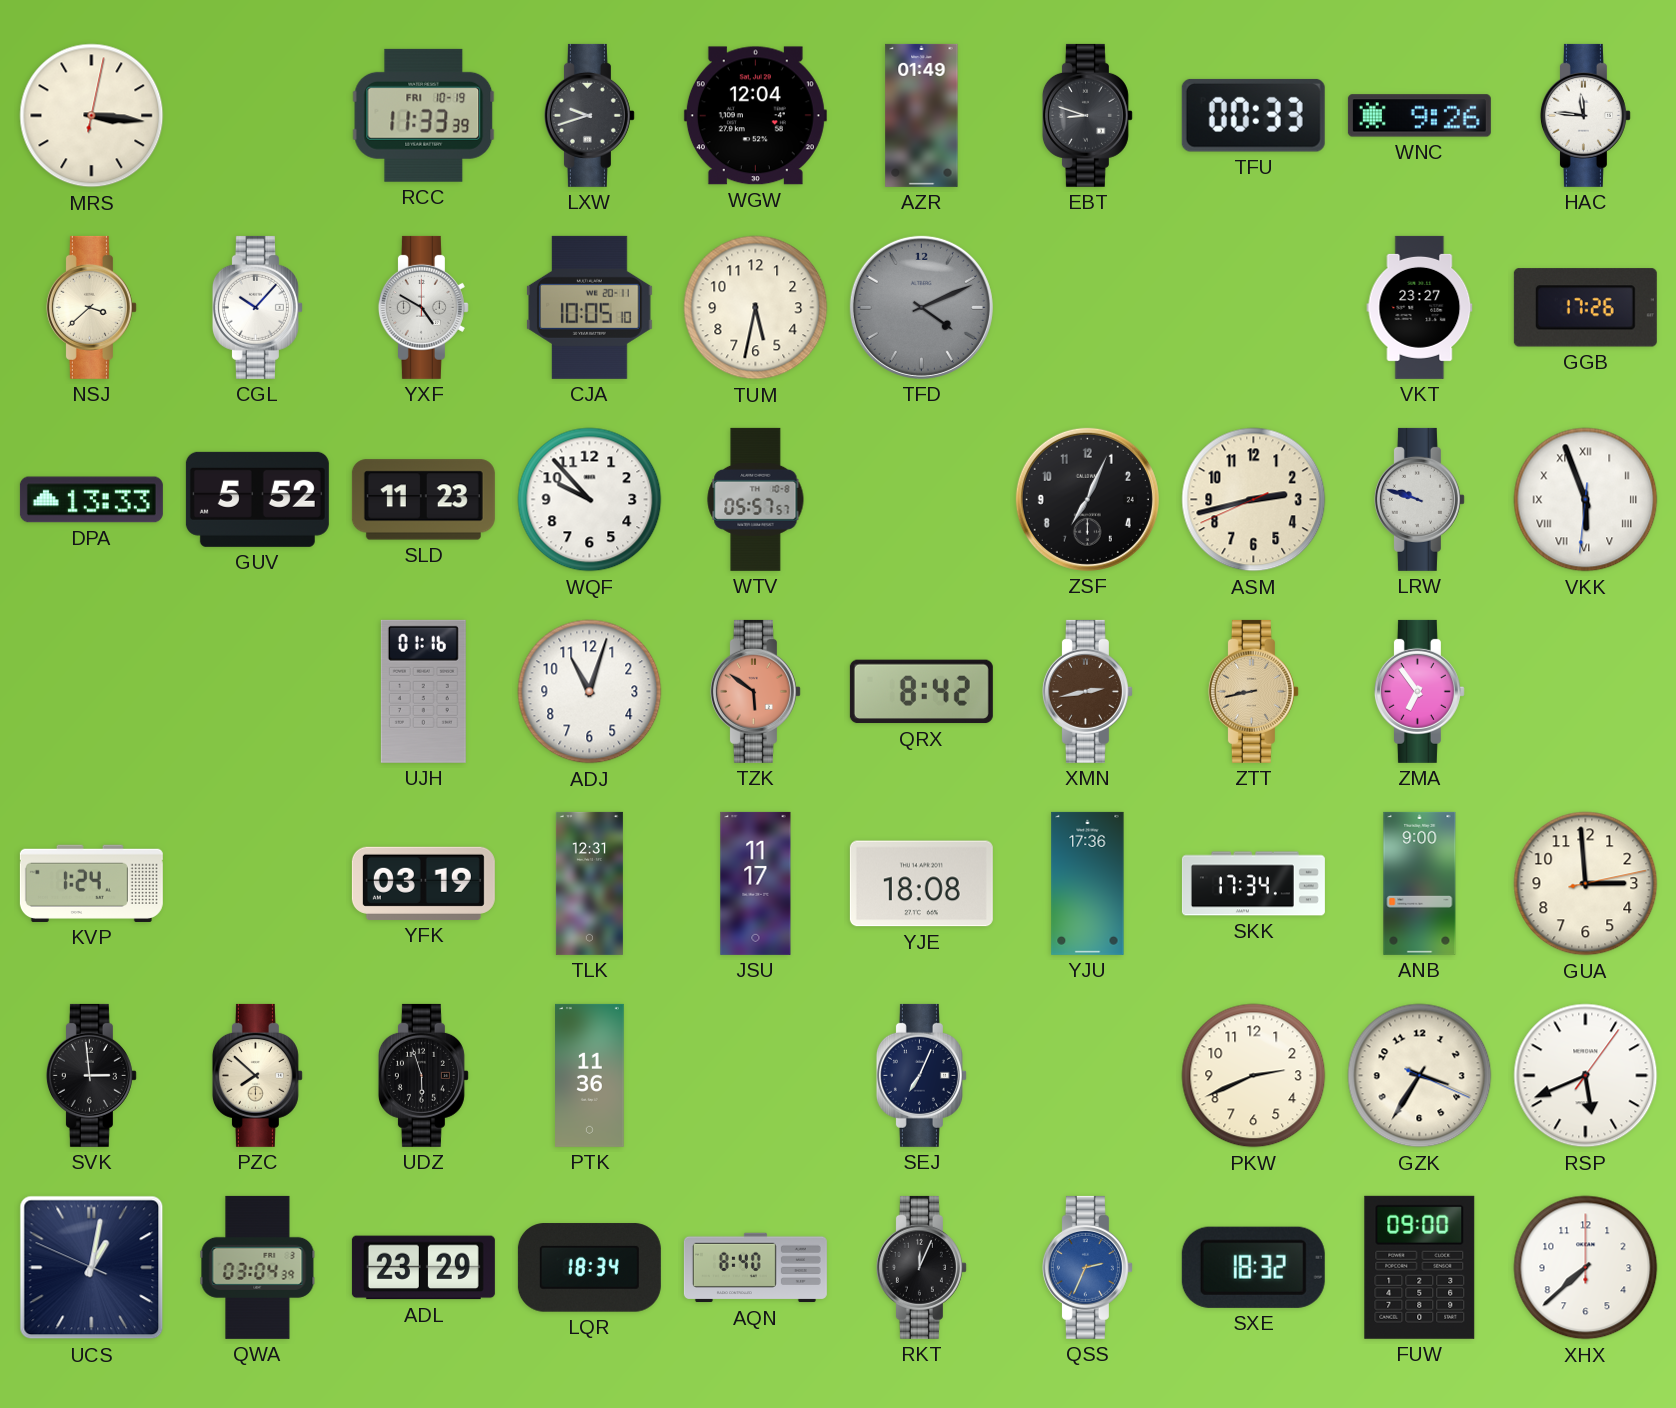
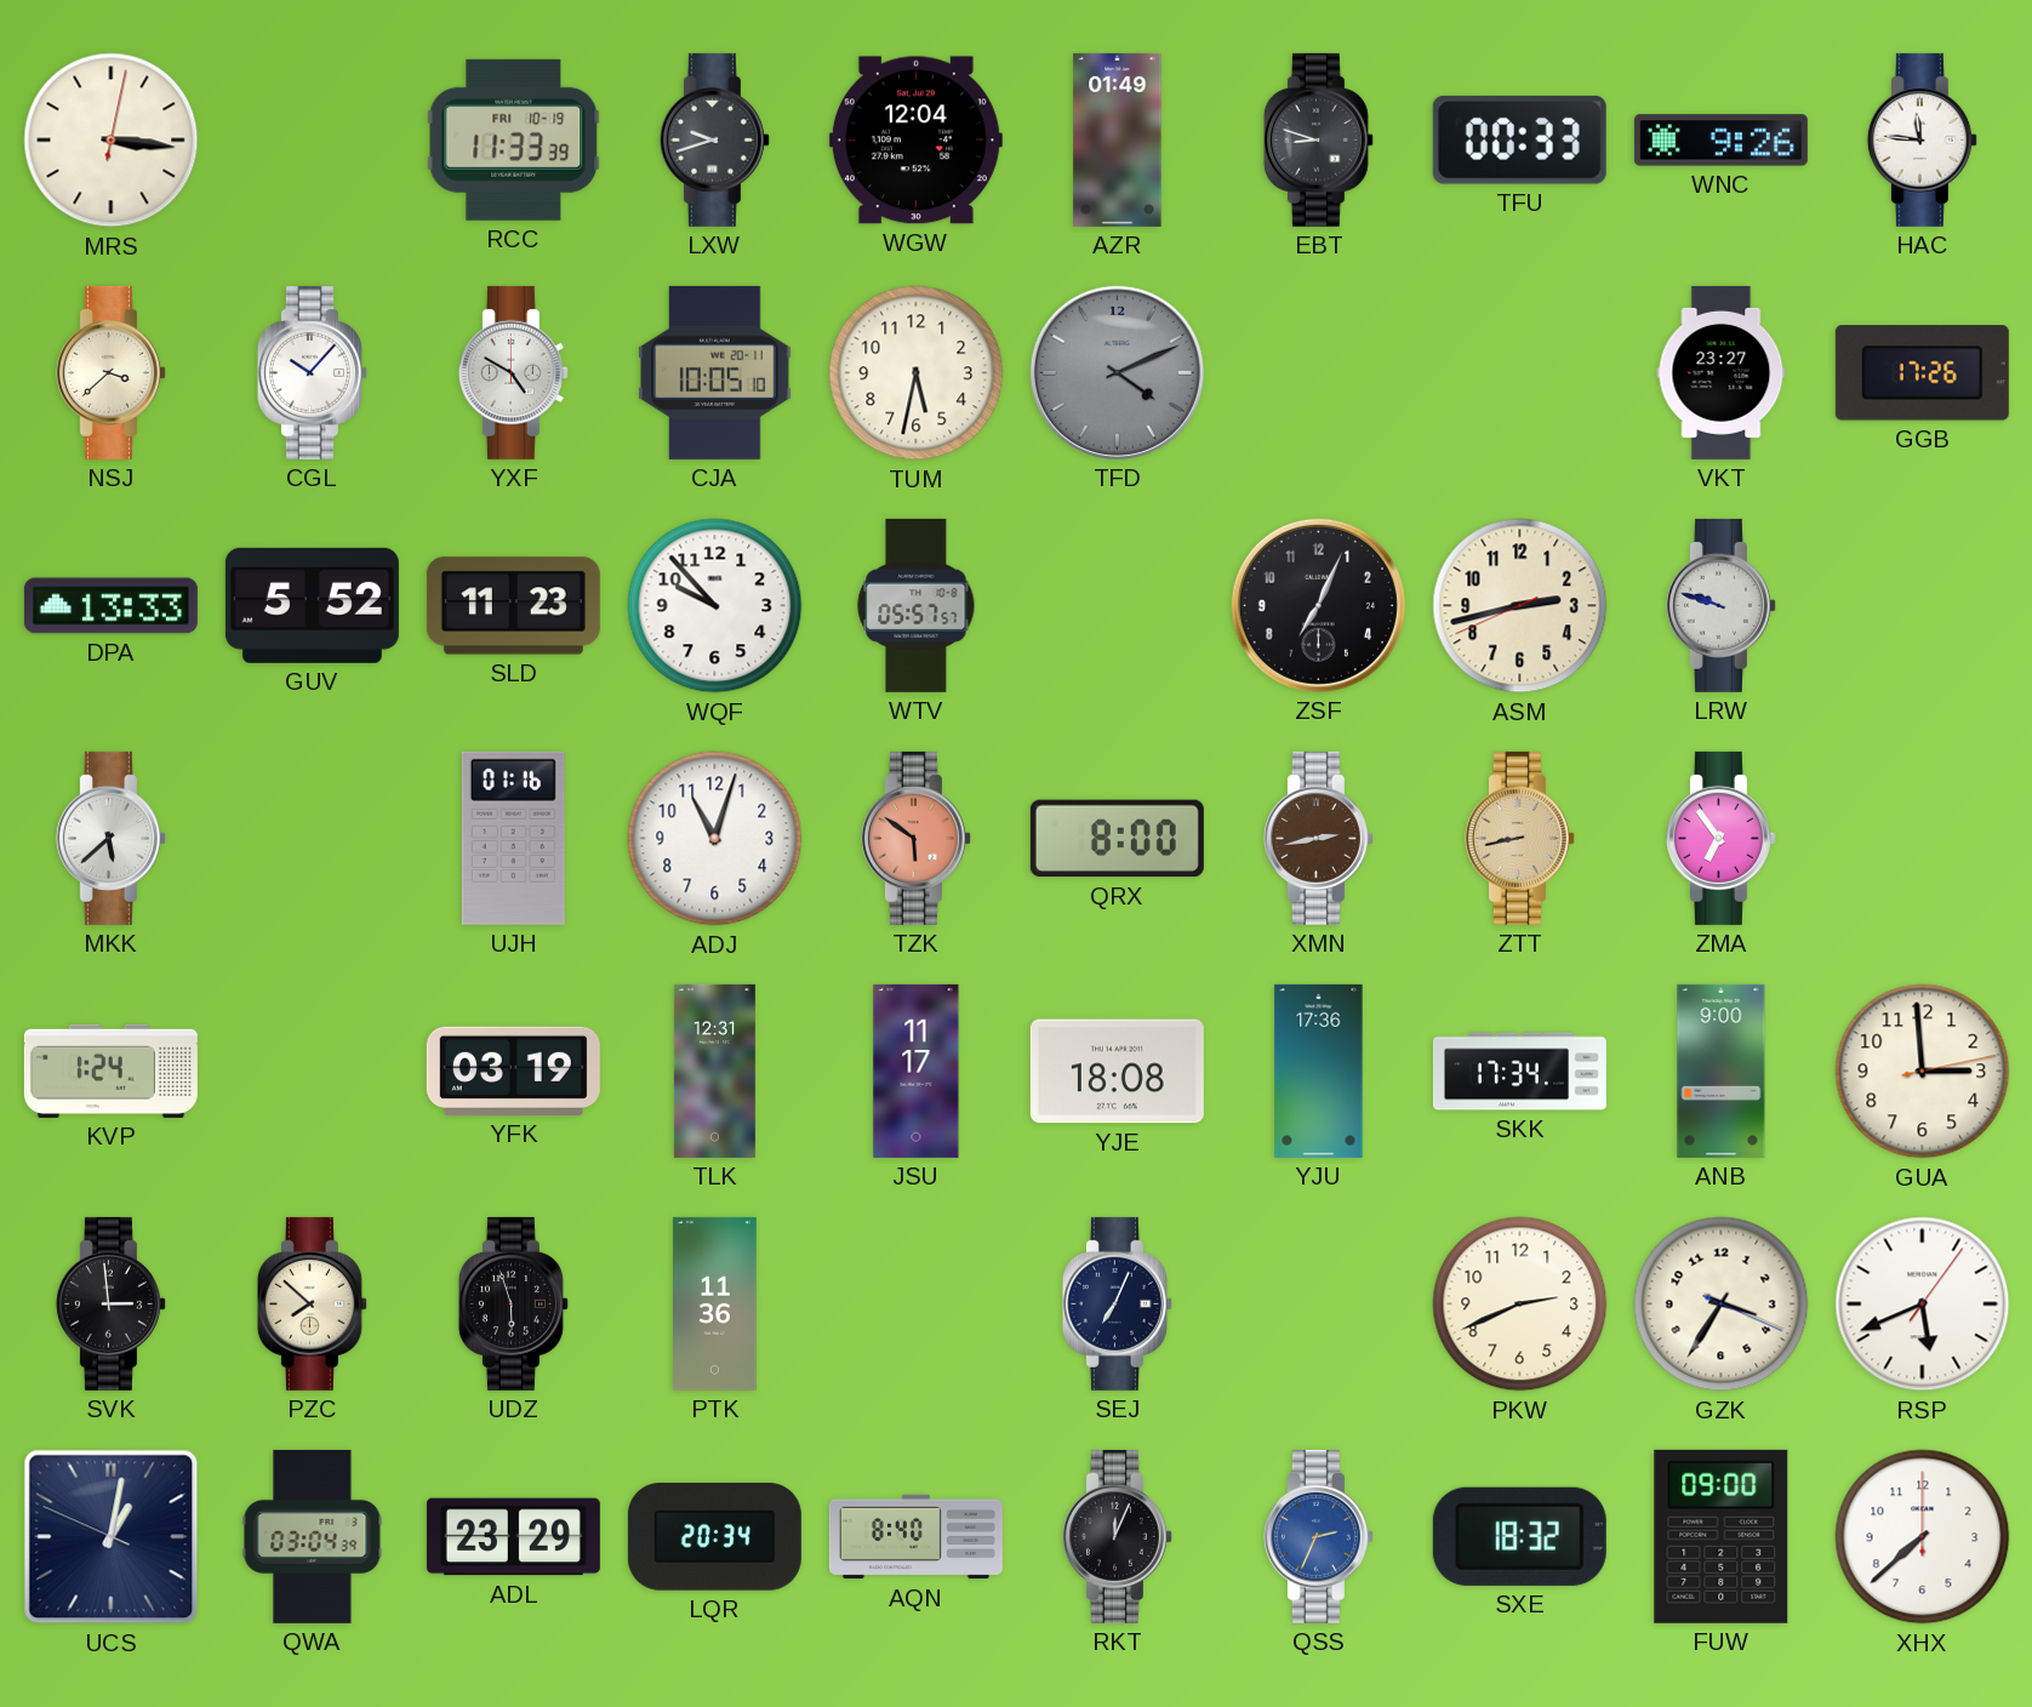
VKK: 5:56 -> none
MKK: none -> 5:38
QRX: 8:42 -> 8:00
LQR: 18:34 -> 20:34
